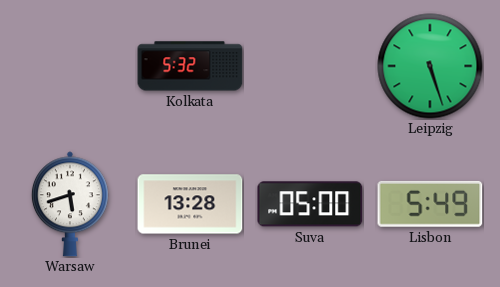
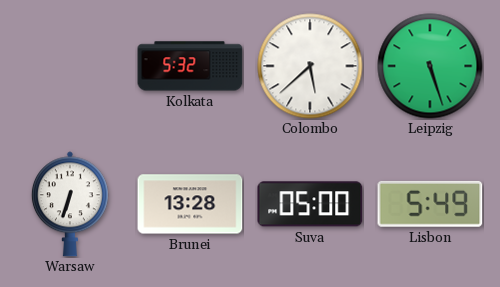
Colombo: none -> 5:38
Warsaw: 5:42 -> 6:33
